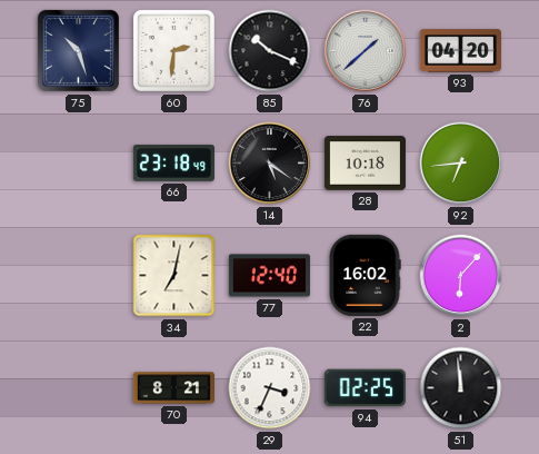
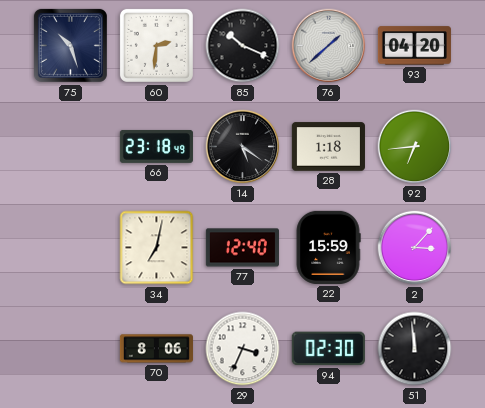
28: 10:18 -> 1:18
22: 16:02 -> 15:59
2: 6:07 -> 3:07
70: 8:21 -> 8:06
94: 02:25 -> 02:30
